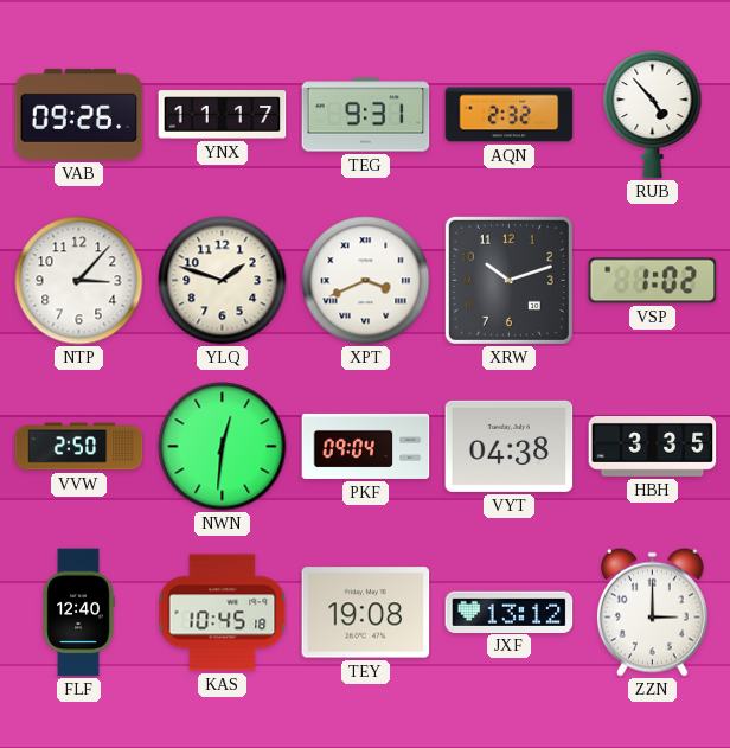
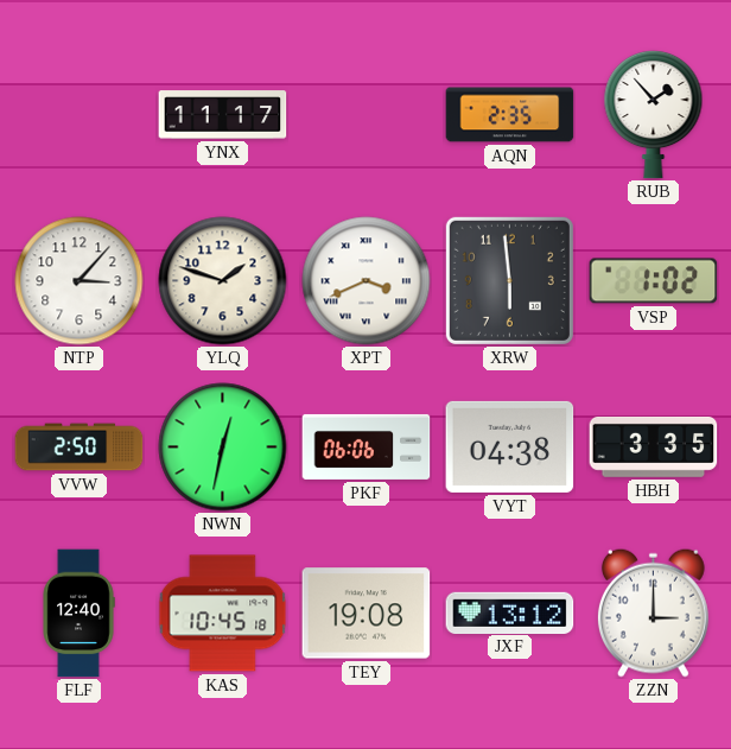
VAB: 09:26 -> none
TEG: 9:31 -> none
AQN: 2:32 -> 2:35
RUB: 4:53 -> 1:53
XRW: 10:12 -> 5:59
NWN: 12:31 -> 12:32
PKF: 09:04 -> 06:06
